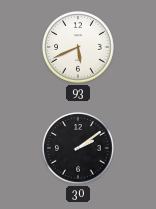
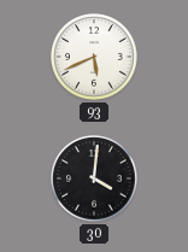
30: 2:09 -> 4:01
